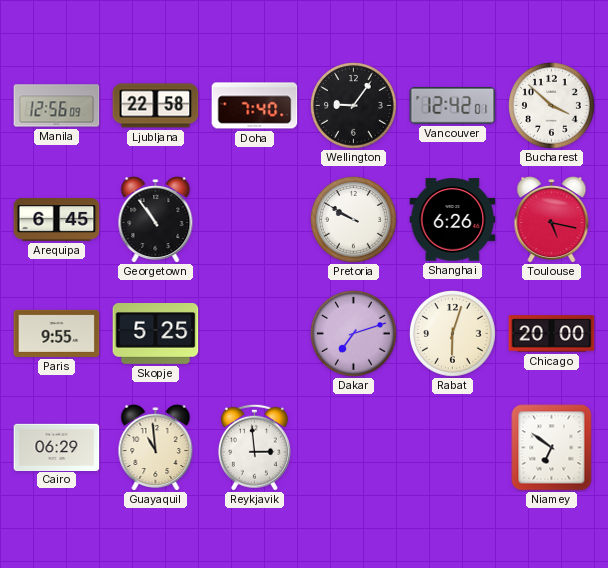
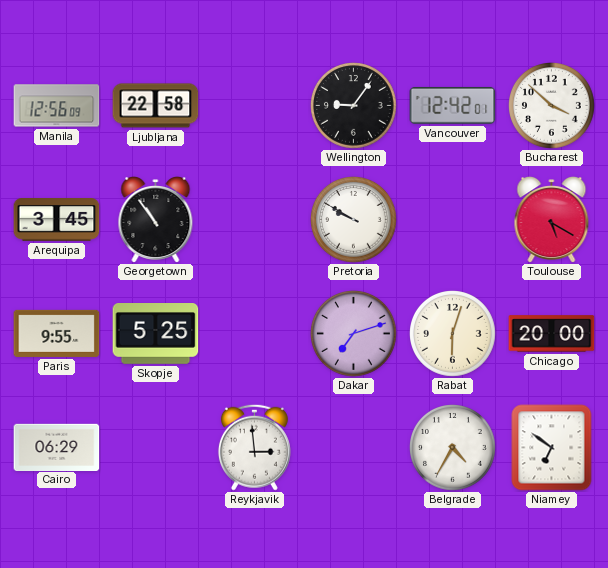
Doha: 7:40 -> none
Arequipa: 6:45 -> 3:45
Shanghai: 6:26 -> none
Toulouse: 5:17 -> 5:20
Guayaquil: 10:59 -> none
Belgrade: none -> 4:35
